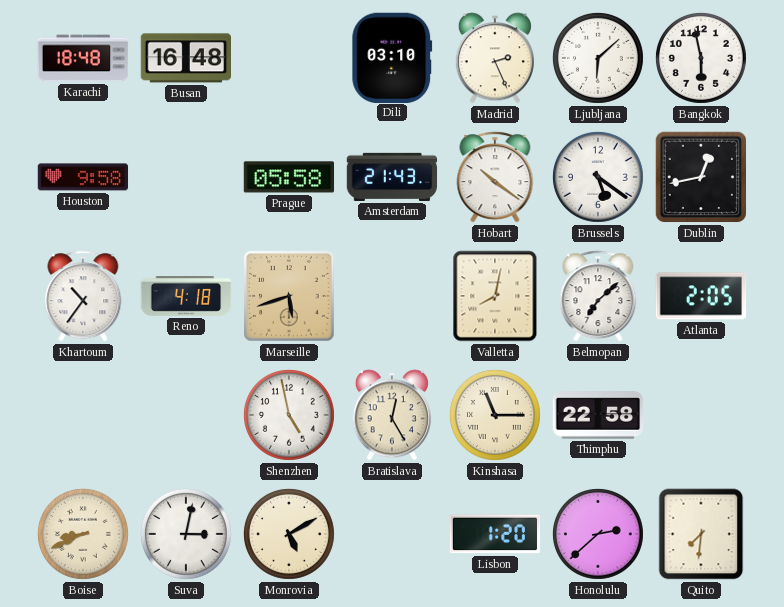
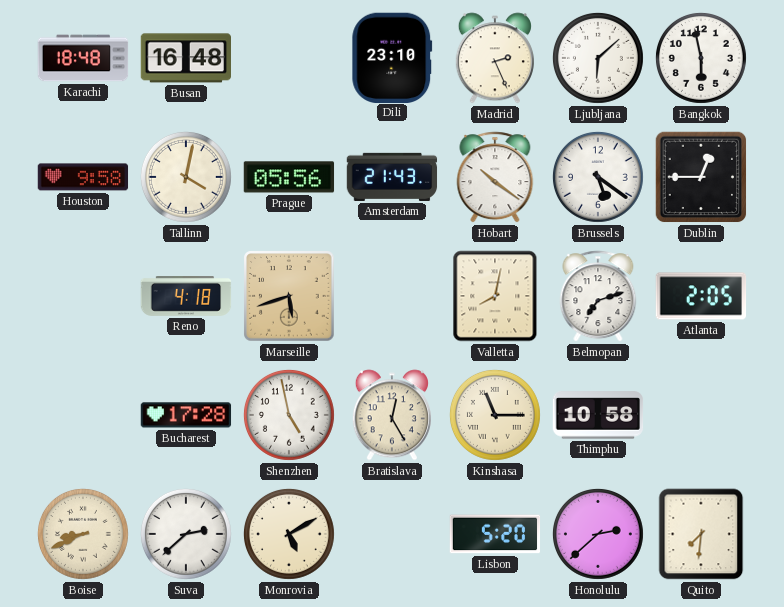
Dili: 03:10 -> 23:10
Tallinn: none -> 4:02
Prague: 05:58 -> 05:56
Dublin: 12:43 -> 12:45
Khartoum: 10:36 -> none
Belmopan: 7:08 -> 7:12
Bucharest: none -> 17:28
Thimphu: 22:58 -> 10:58
Suva: 3:02 -> 2:38
Lisbon: 1:20 -> 5:20
